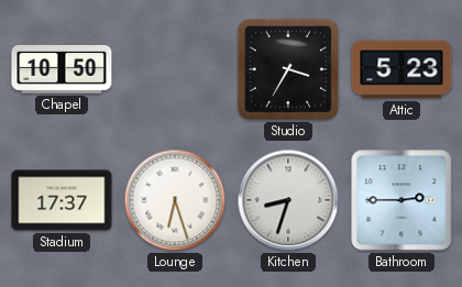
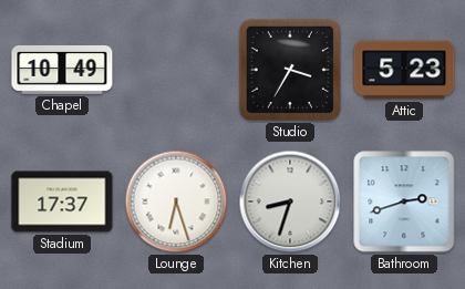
Chapel: 10:50 -> 10:49
Bathroom: 2:45 -> 2:42
